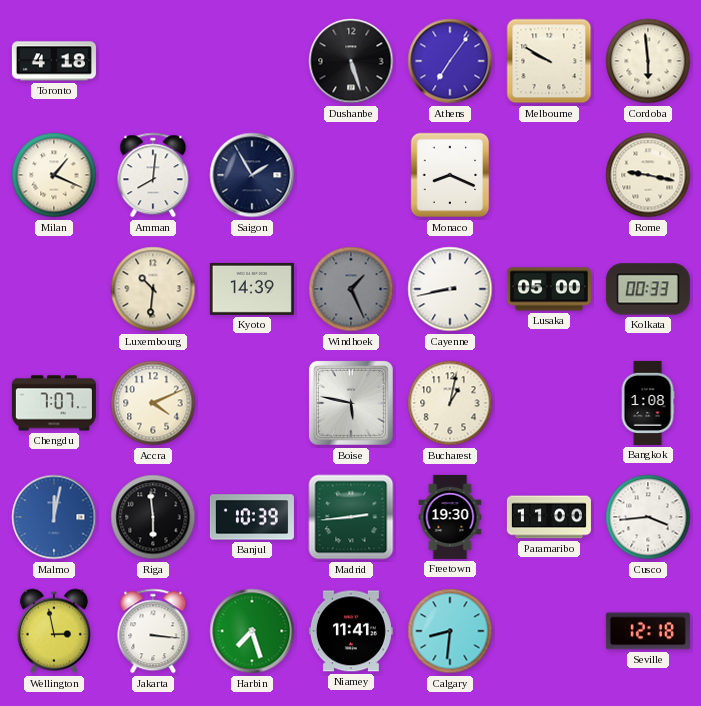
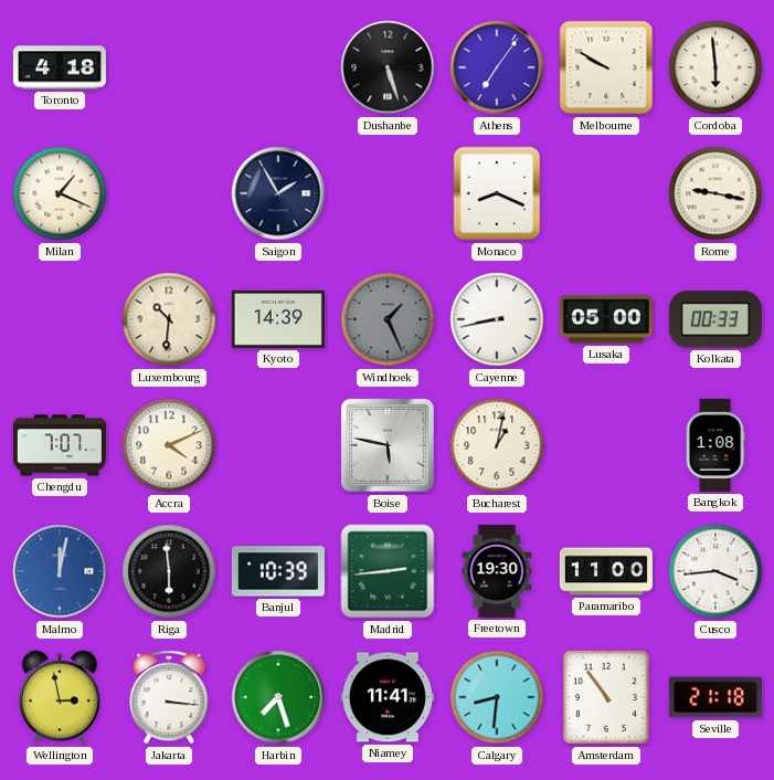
Amman: 8:01 -> none
Amsterdam: none -> 10:54
Seville: 12:18 -> 21:18
